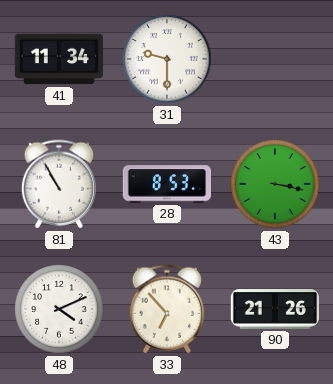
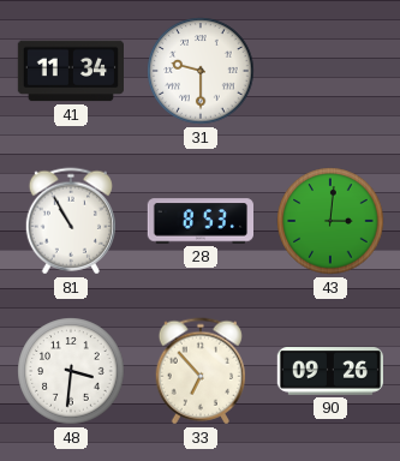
43: 3:17 -> 3:01
48: 4:11 -> 3:31
90: 21:26 -> 09:26
